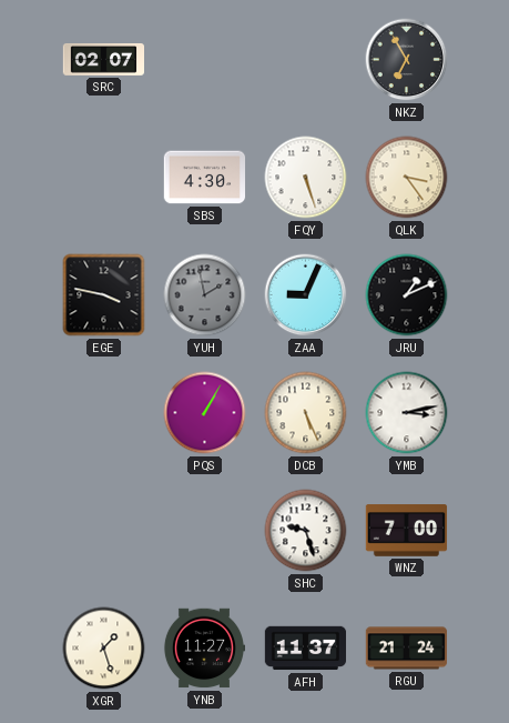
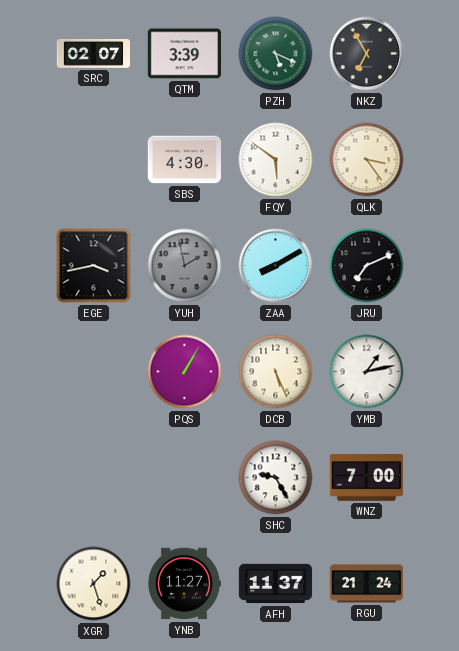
QTM: none -> 3:39
PZH: none -> 5:19
FQY: 5:27 -> 5:51
EGE: 3:47 -> 3:43
ZAA: 9:04 -> 8:10
JRU: 1:11 -> 7:11
YMB: 3:13 -> 1:13
SHC: 9:27 -> 9:25
